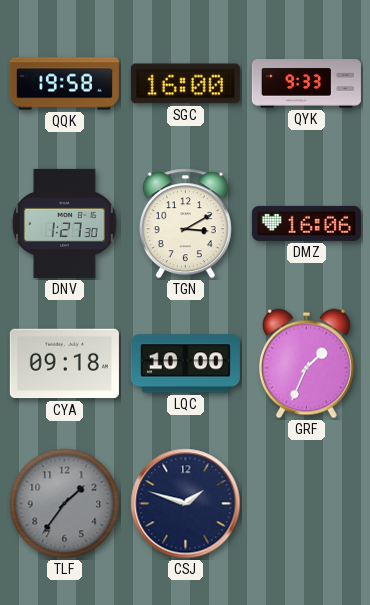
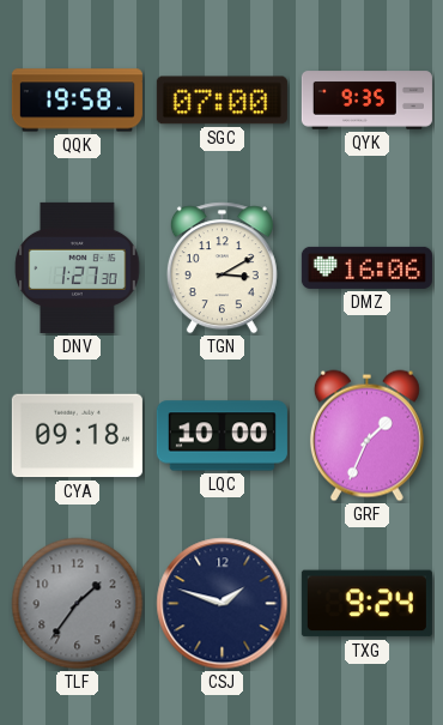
SGC: 16:00 -> 07:00
QYK: 9:33 -> 9:35
TXG: none -> 9:24
